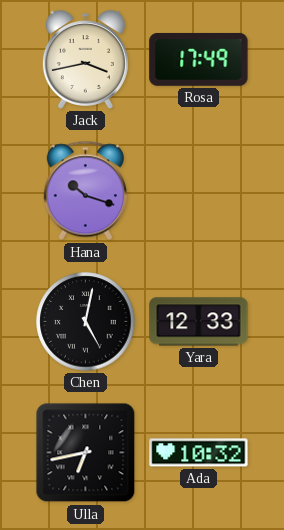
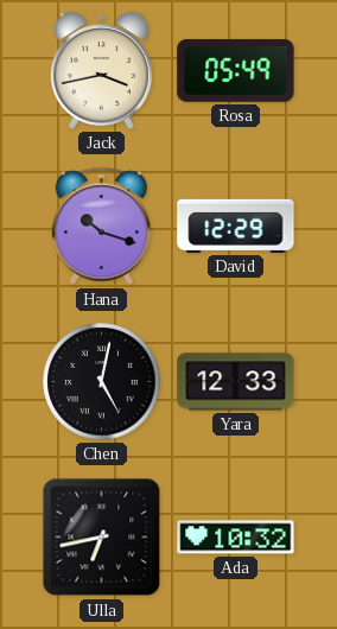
Rosa: 17:49 -> 05:49
David: none -> 12:29
